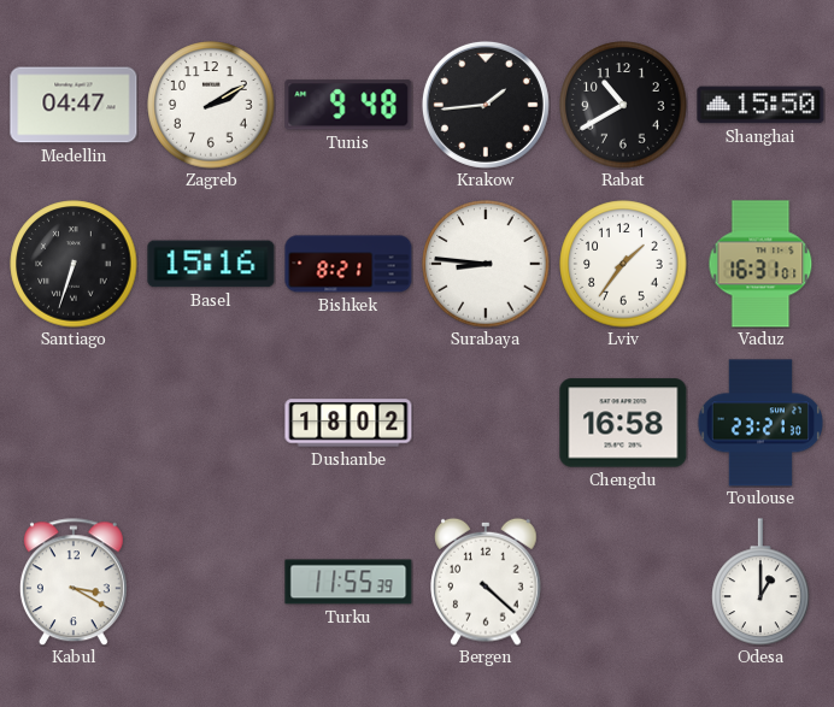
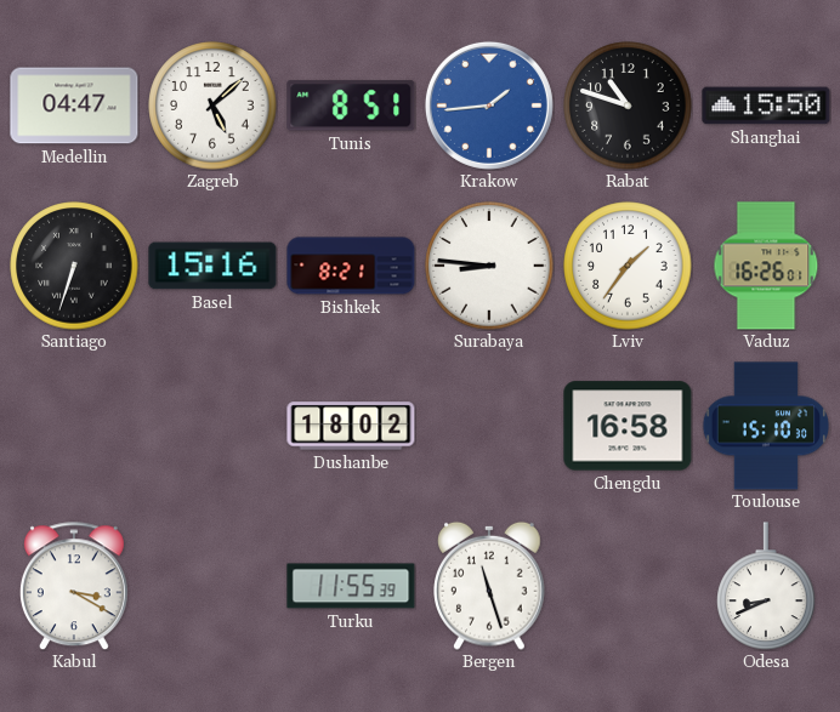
Zagreb: 2:10 -> 5:08
Tunis: 9:48 -> 8:51
Krakow dial: black -> blue
Rabat: 10:40 -> 10:48
Vaduz: 16:31 -> 16:26
Toulouse: 23:21 -> 15:10
Bergen: 4:22 -> 11:27
Odesa: 1:00 -> 8:41
